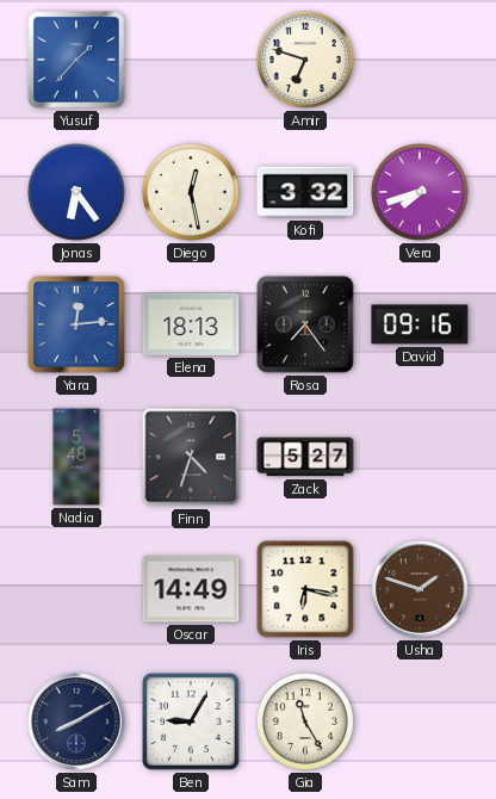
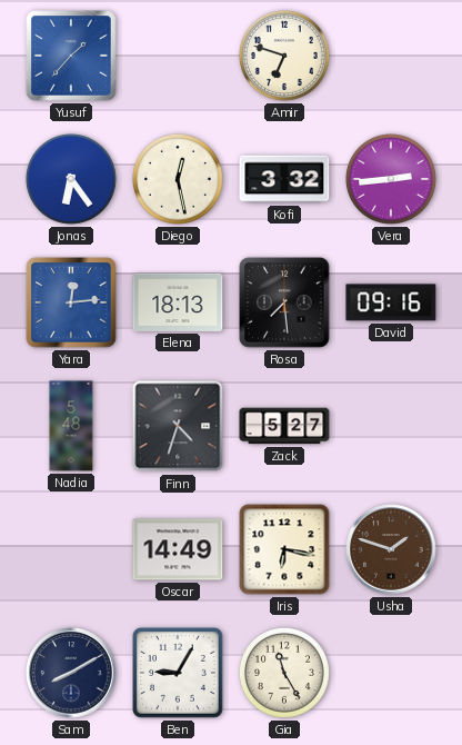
Vera: 7:42 -> 2:44
Rosa: 7:24 -> 7:29
